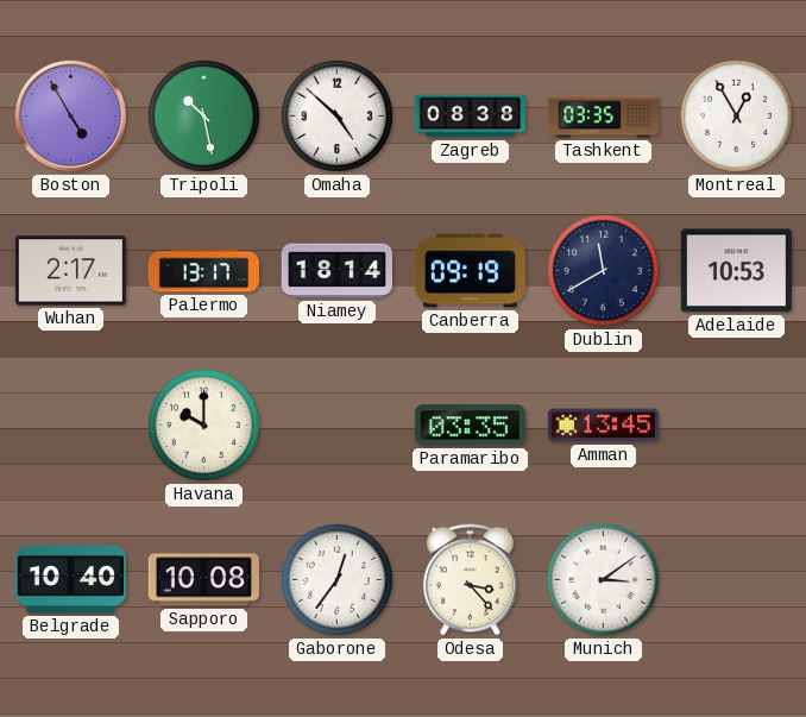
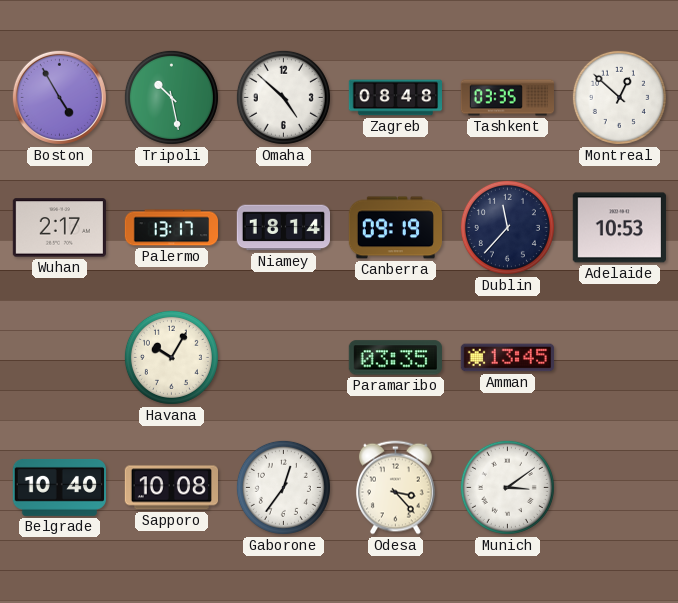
Zagreb: 08:38 -> 08:48
Montreal: 12:55 -> 12:52
Dublin: 11:40 -> 11:37
Havana: 10:00 -> 10:05
